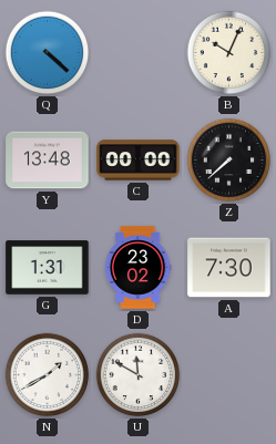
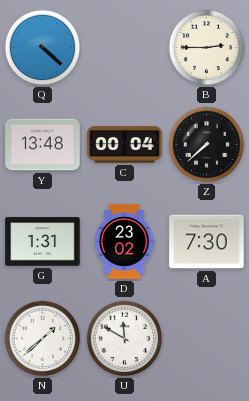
B: 10:04 -> 2:45
C: 00:00 -> 00:04
N: 1:40 -> 1:38
